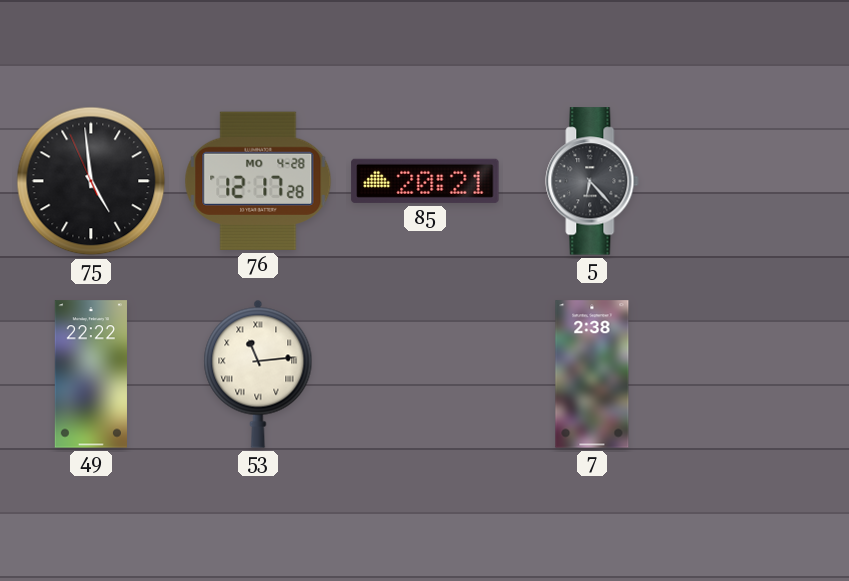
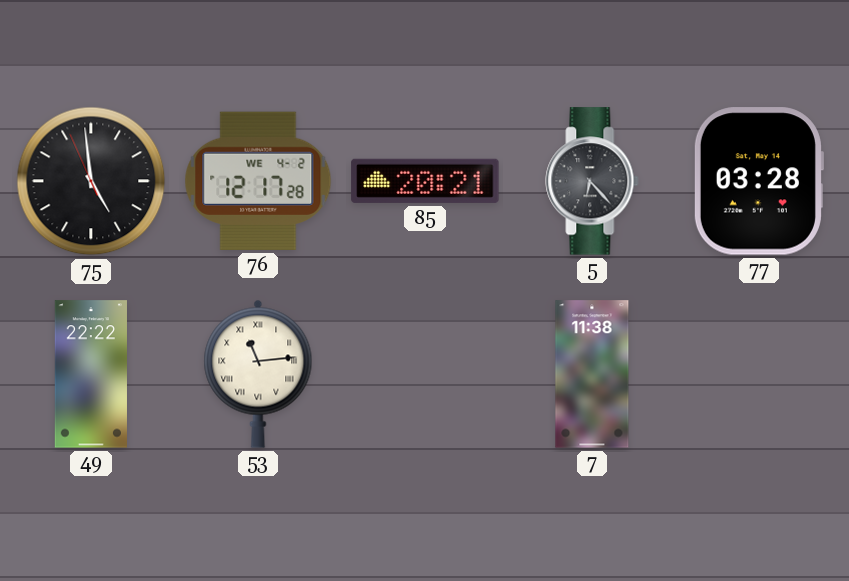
76 date: MO 4-28 -> WE 4-2
77: none -> 03:28
7: 2:38 -> 11:38
